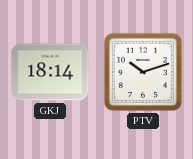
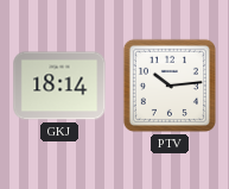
PTV: 10:12 -> 10:14
